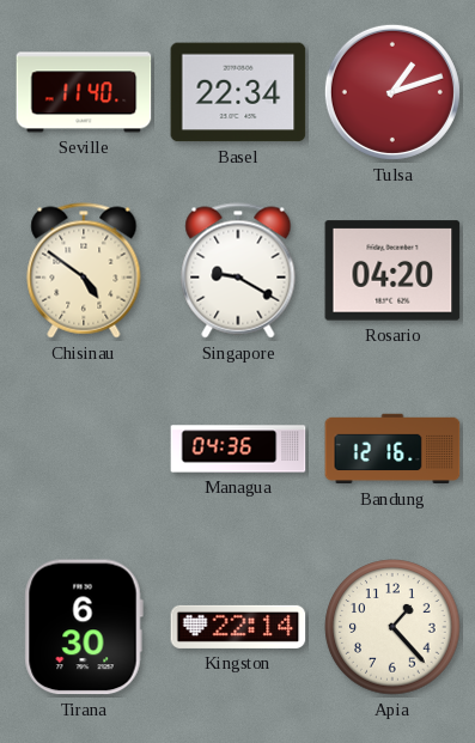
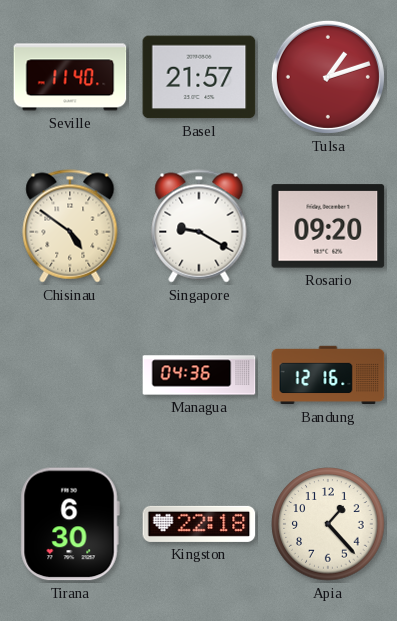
Basel: 22:34 -> 21:57
Rosario: 04:20 -> 09:20
Kingston: 22:14 -> 22:18
